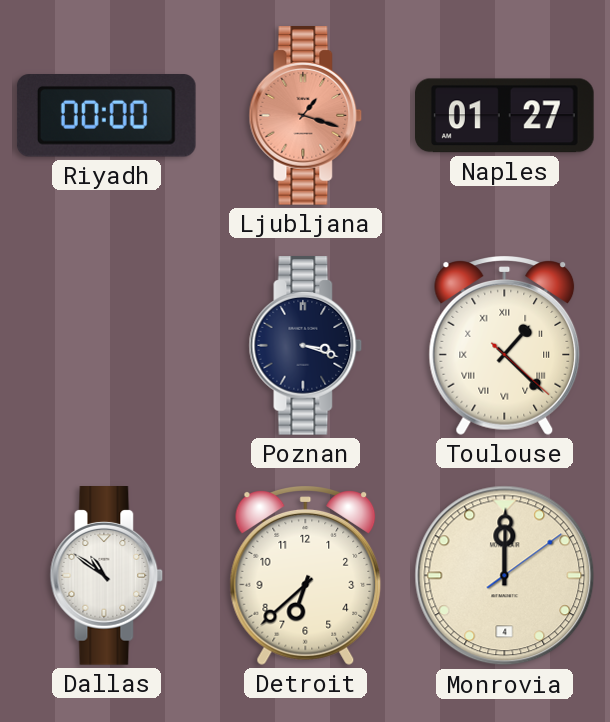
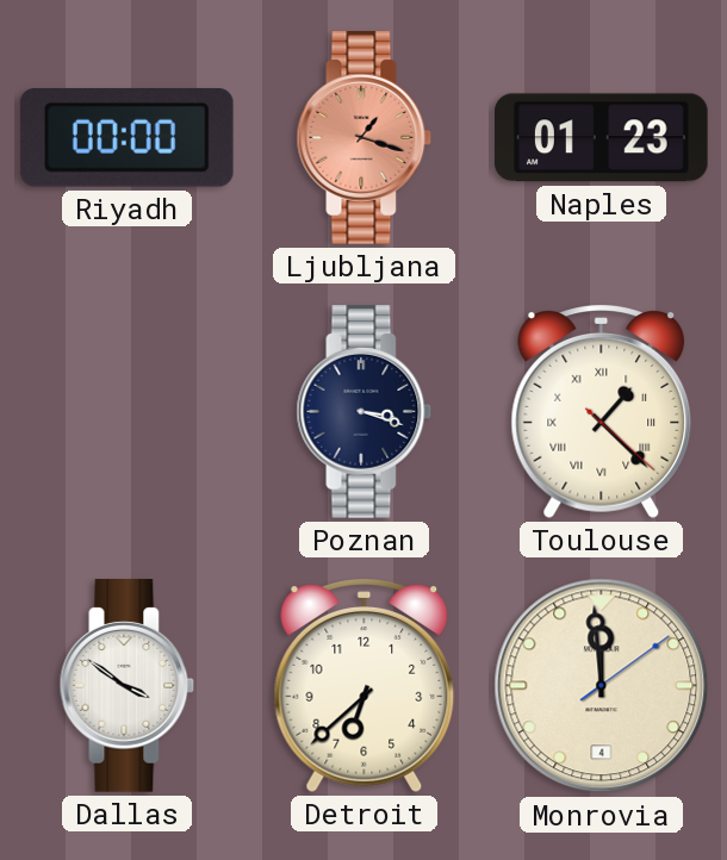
Naples: 01:27 -> 01:23
Dallas: 10:51 -> 3:51
Monrovia: 12:00 -> 11:59
